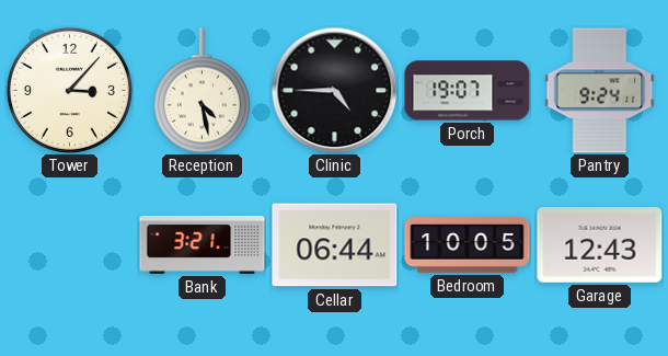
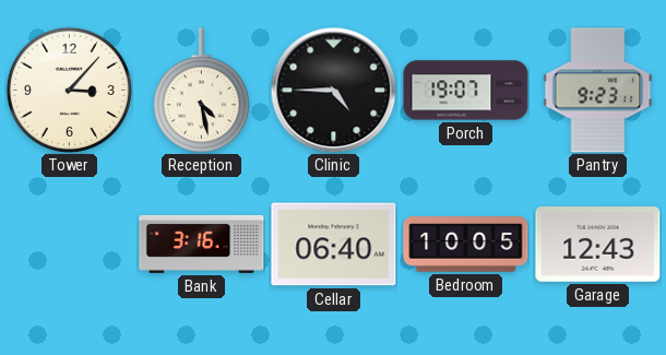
Pantry: 9:24 -> 9:23
Bank: 3:21 -> 3:16
Cellar: 06:44 -> 06:40
